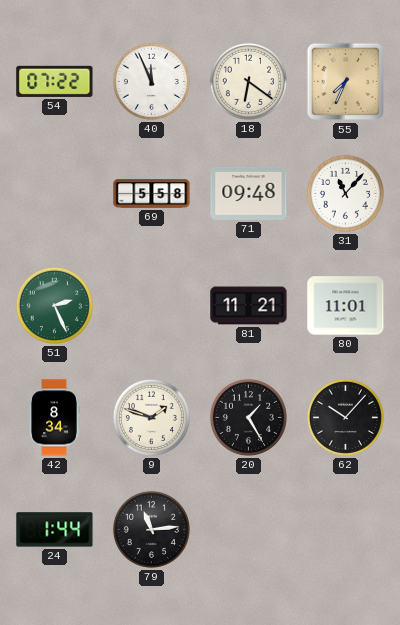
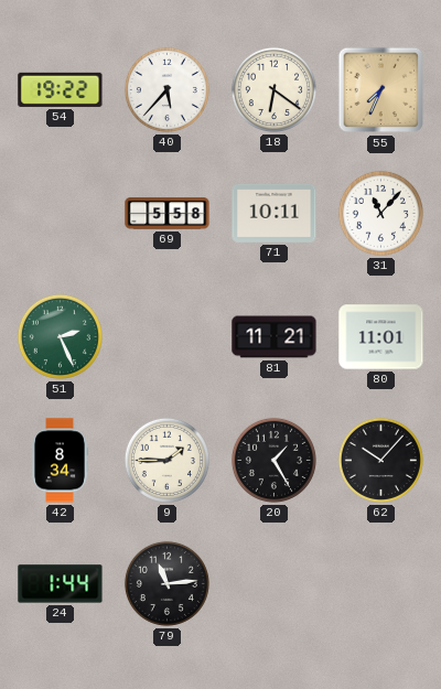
54: 07:22 -> 19:22
40: 11:56 -> 5:37
71: 09:48 -> 10:11
9: 1:48 -> 1:45
